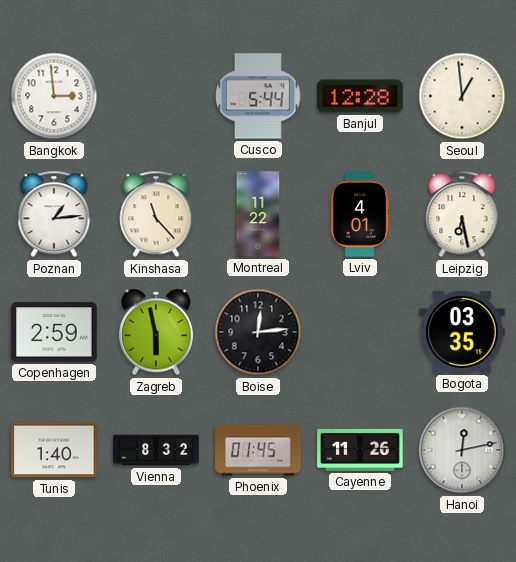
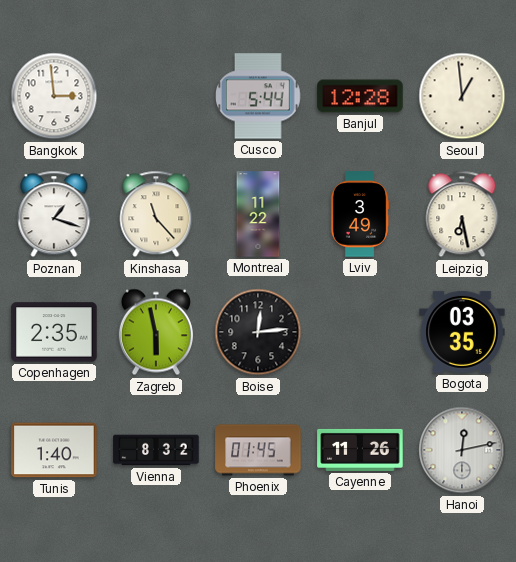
Poznan: 1:14 -> 1:18
Lviv: 4:01 -> 3:49
Copenhagen: 2:59 -> 2:35
